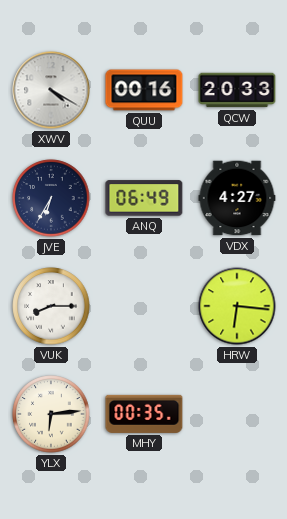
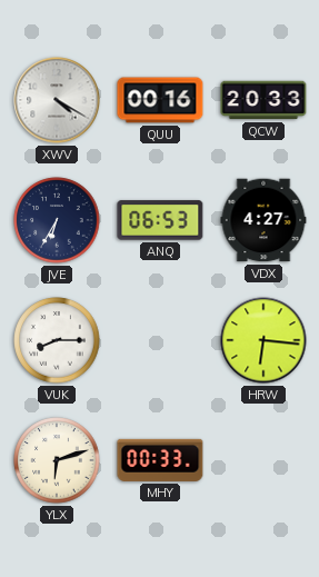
ANQ: 06:49 -> 06:53
YLX: 6:14 -> 6:12
MHY: 00:35 -> 00:33
